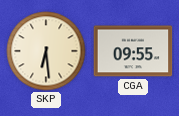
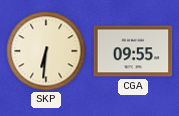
SKP: 6:29 -> 6:31
